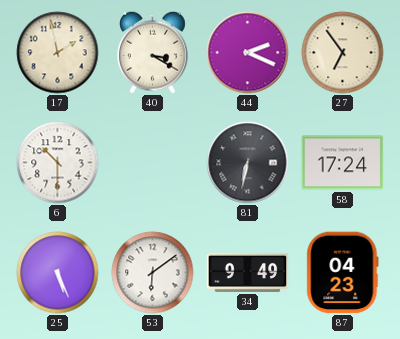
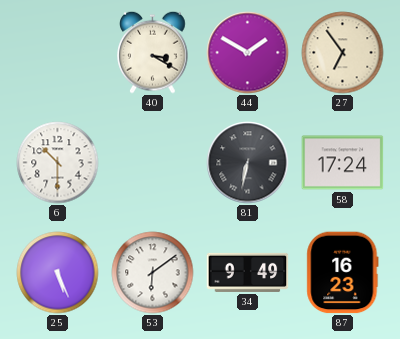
17: 1:58 -> none
44: 2:19 -> 1:50
87: 04:23 -> 16:23
